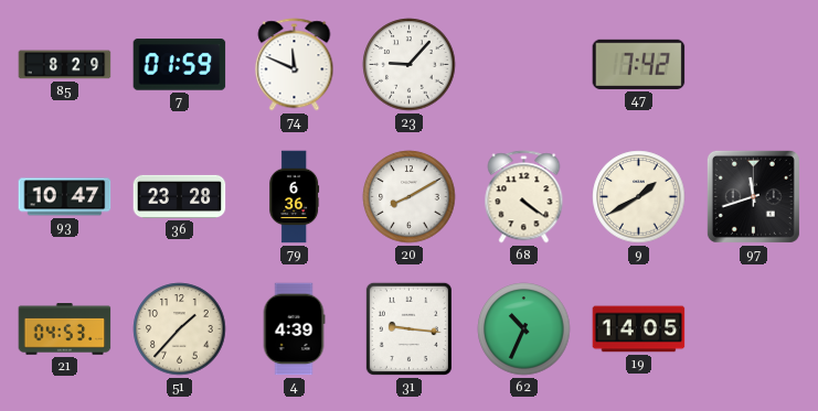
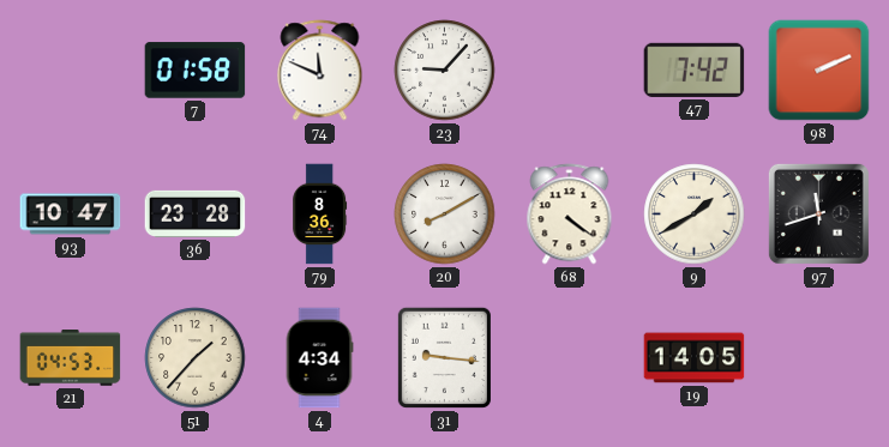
85: 8:29 -> none
7: 01:59 -> 01:58
98: none -> 2:11
79: 6:36 -> 8:36
4: 4:39 -> 4:34
62: 10:34 -> none
